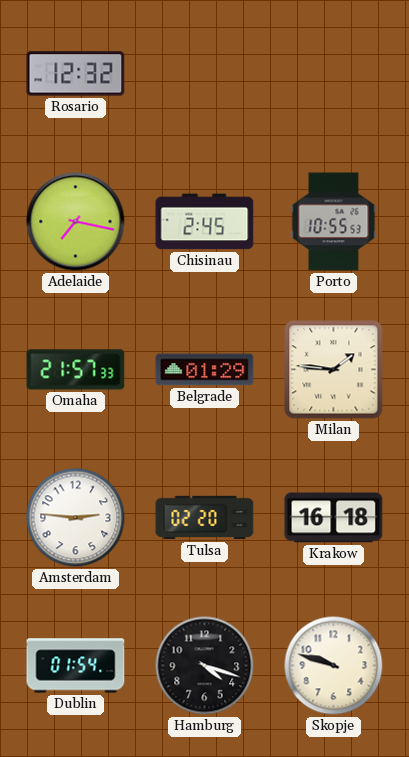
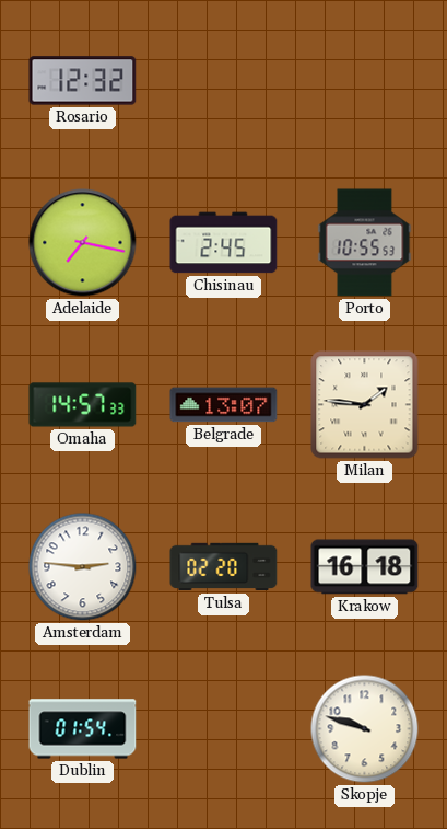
Omaha: 21:57 -> 14:57
Belgrade: 01:29 -> 13:07
Hamburg: 4:18 -> none
